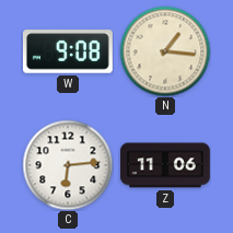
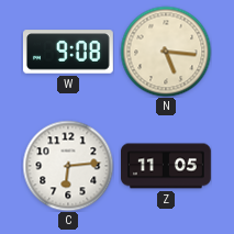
N: 1:16 -> 5:16
Z: 11:06 -> 11:05
